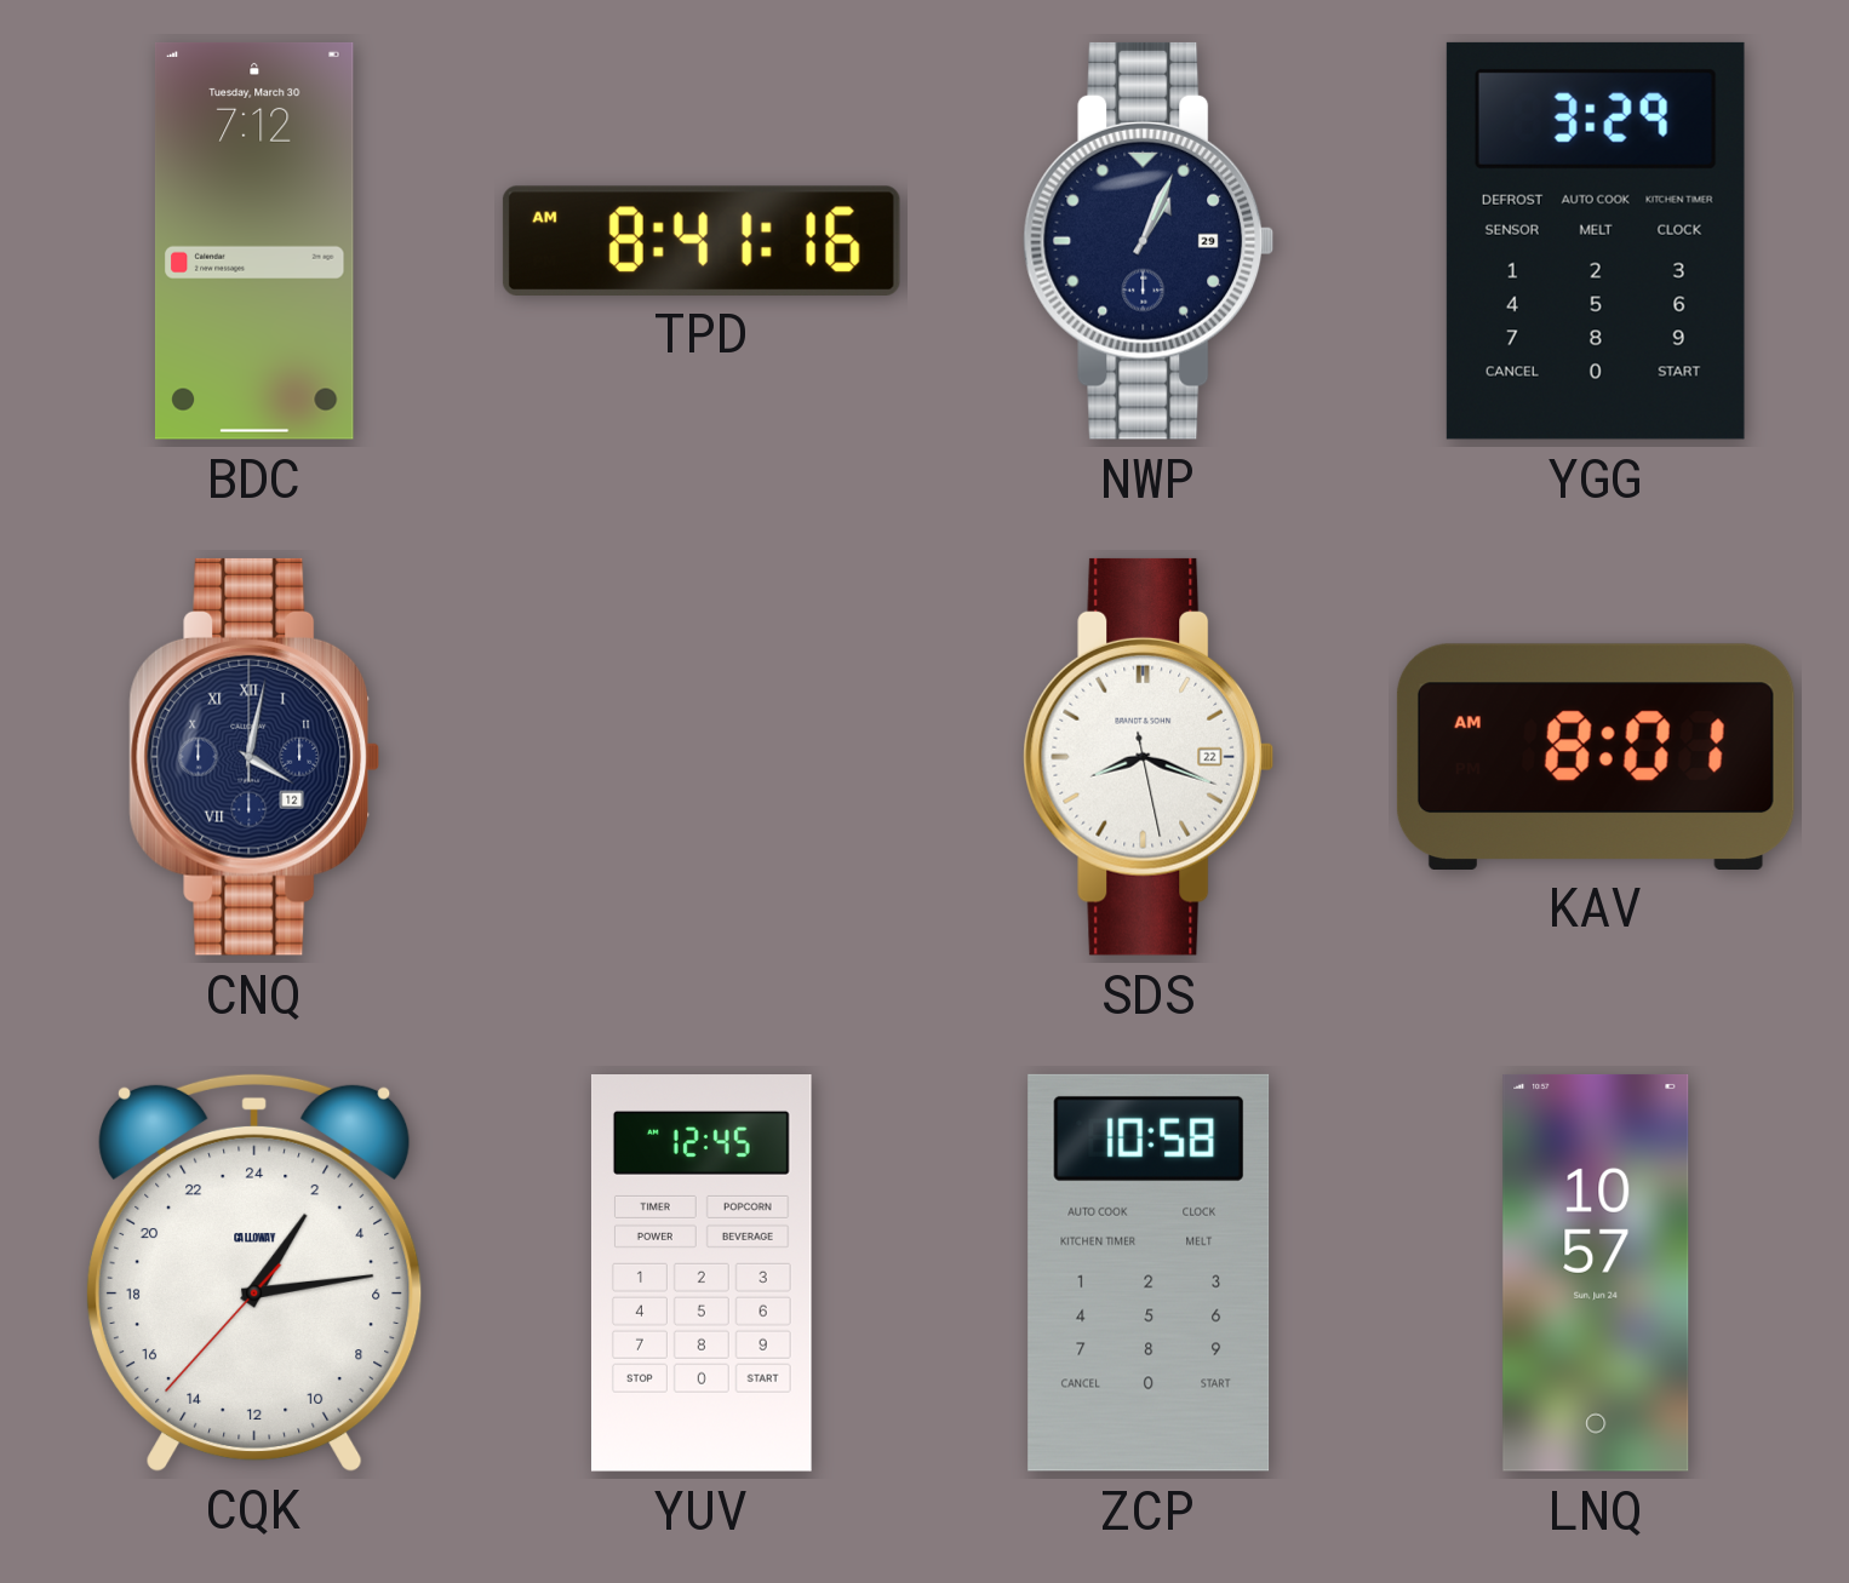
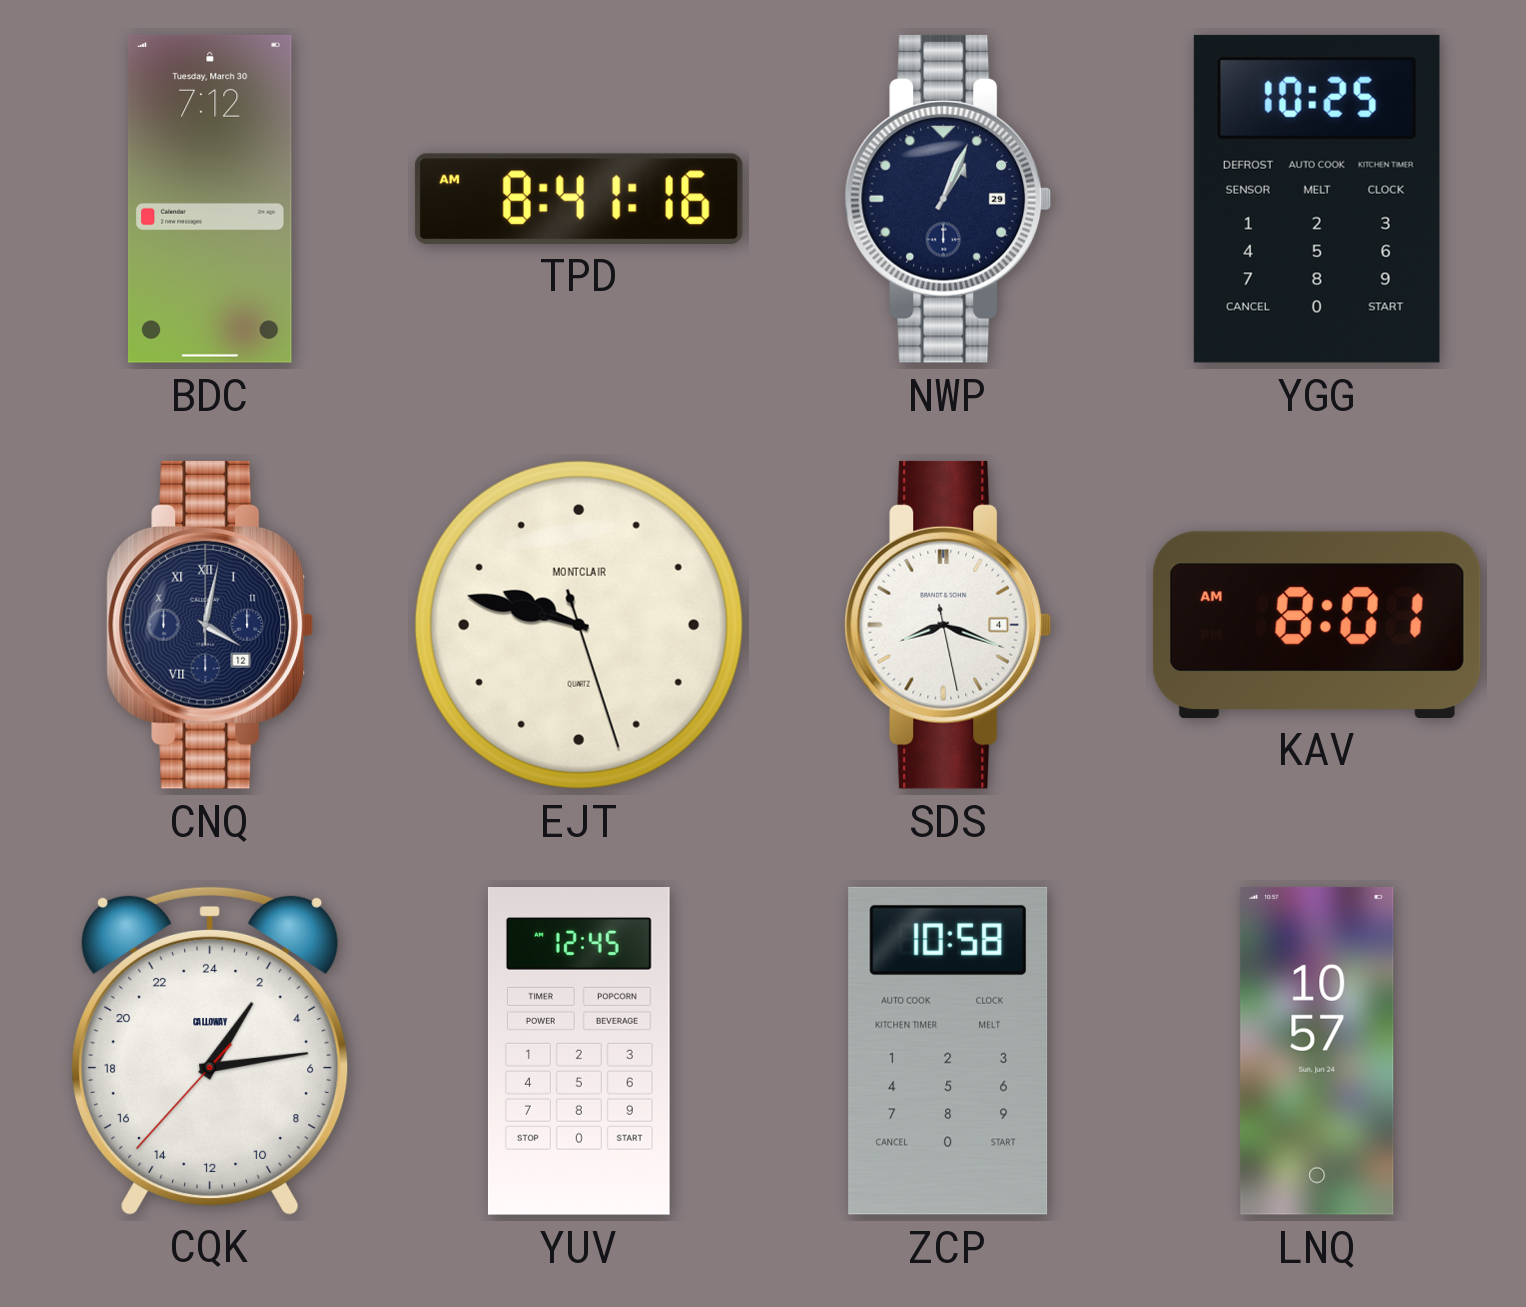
YGG: 3:29 -> 10:25
EJT: none -> 9:47
SDS date: 22 -> 4
